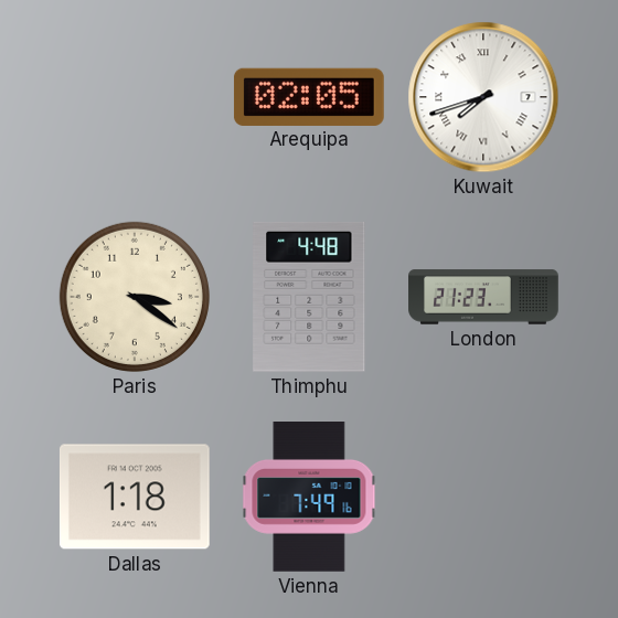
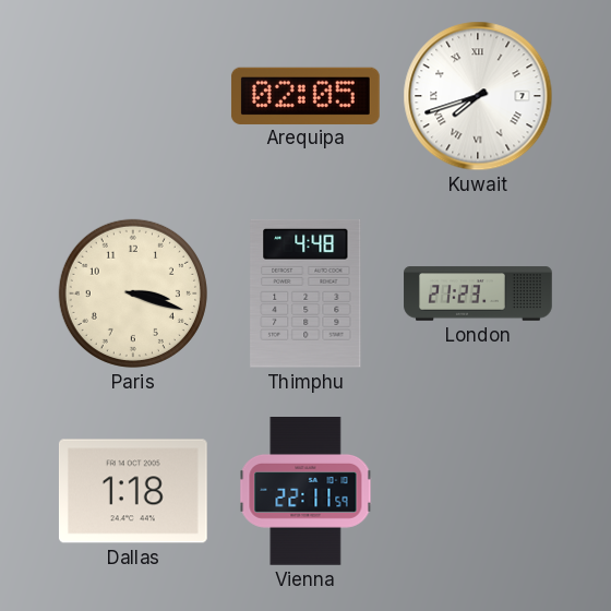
Paris: 3:21 -> 3:18
Vienna: 7:49 -> 22:11
